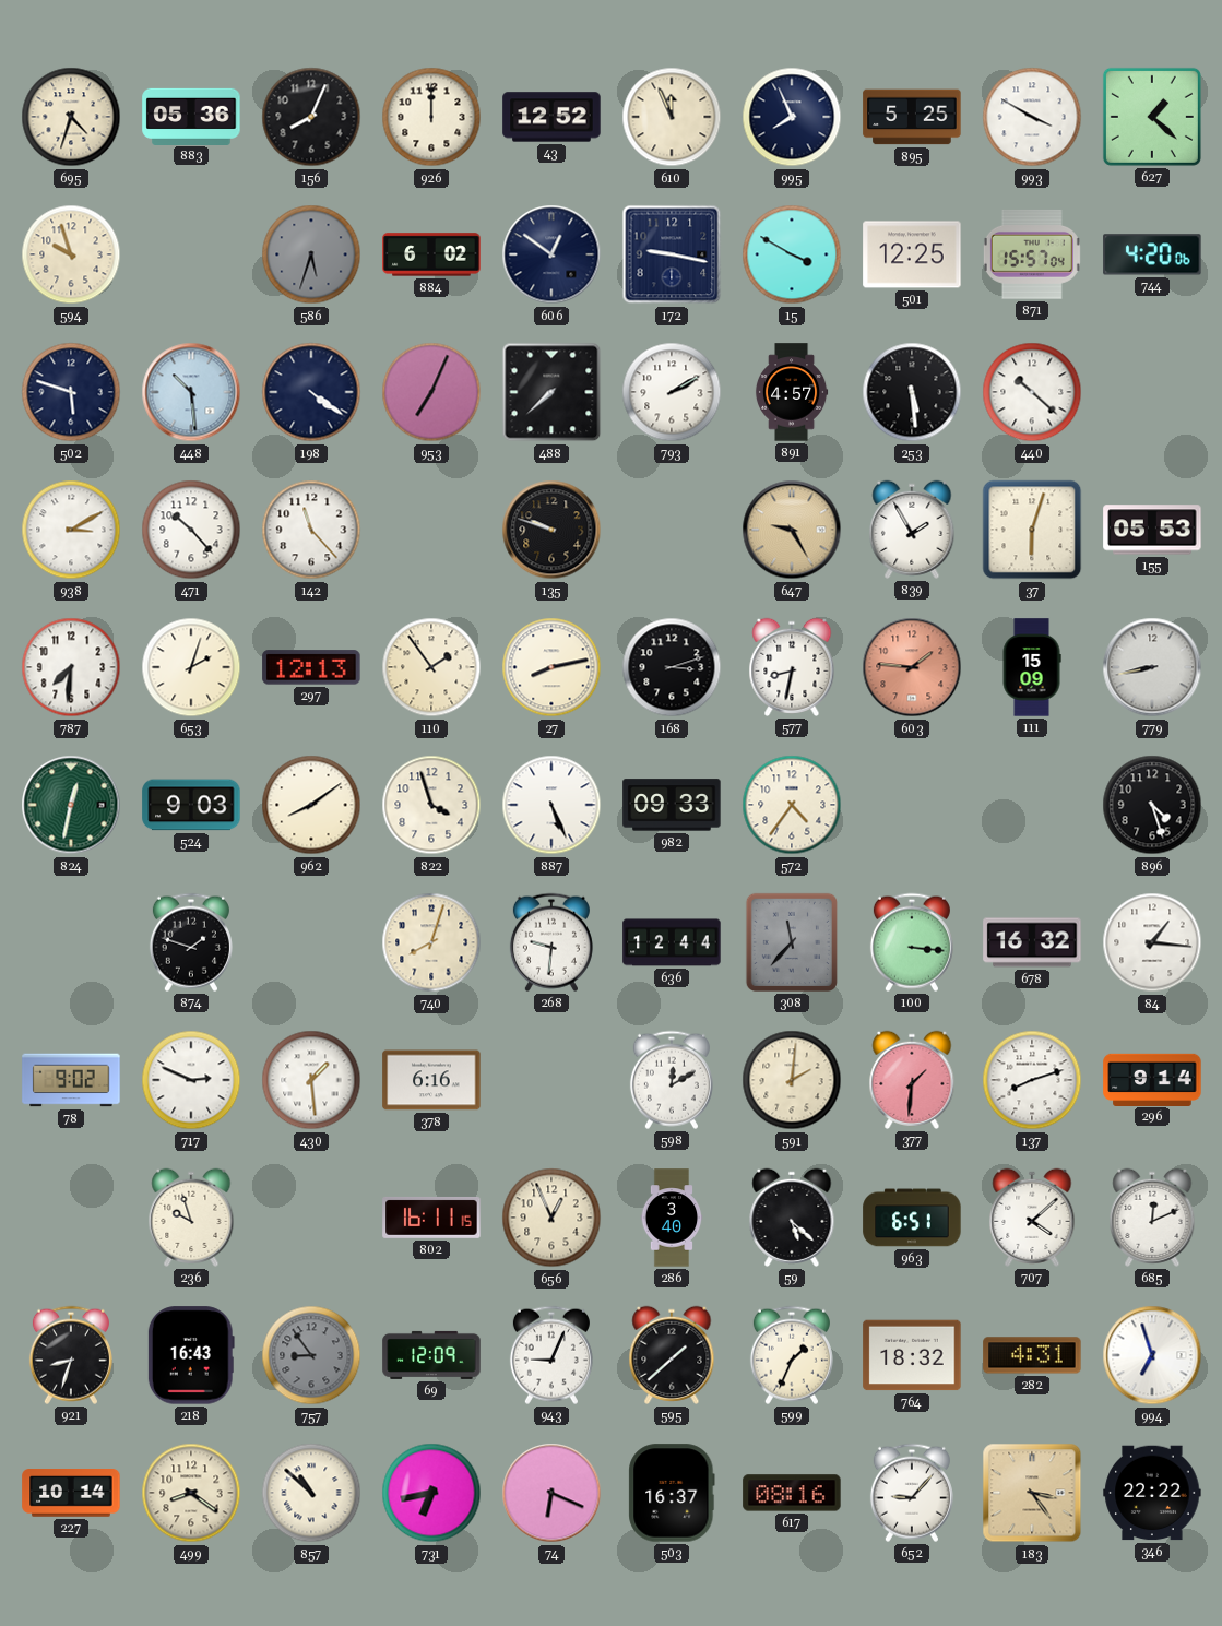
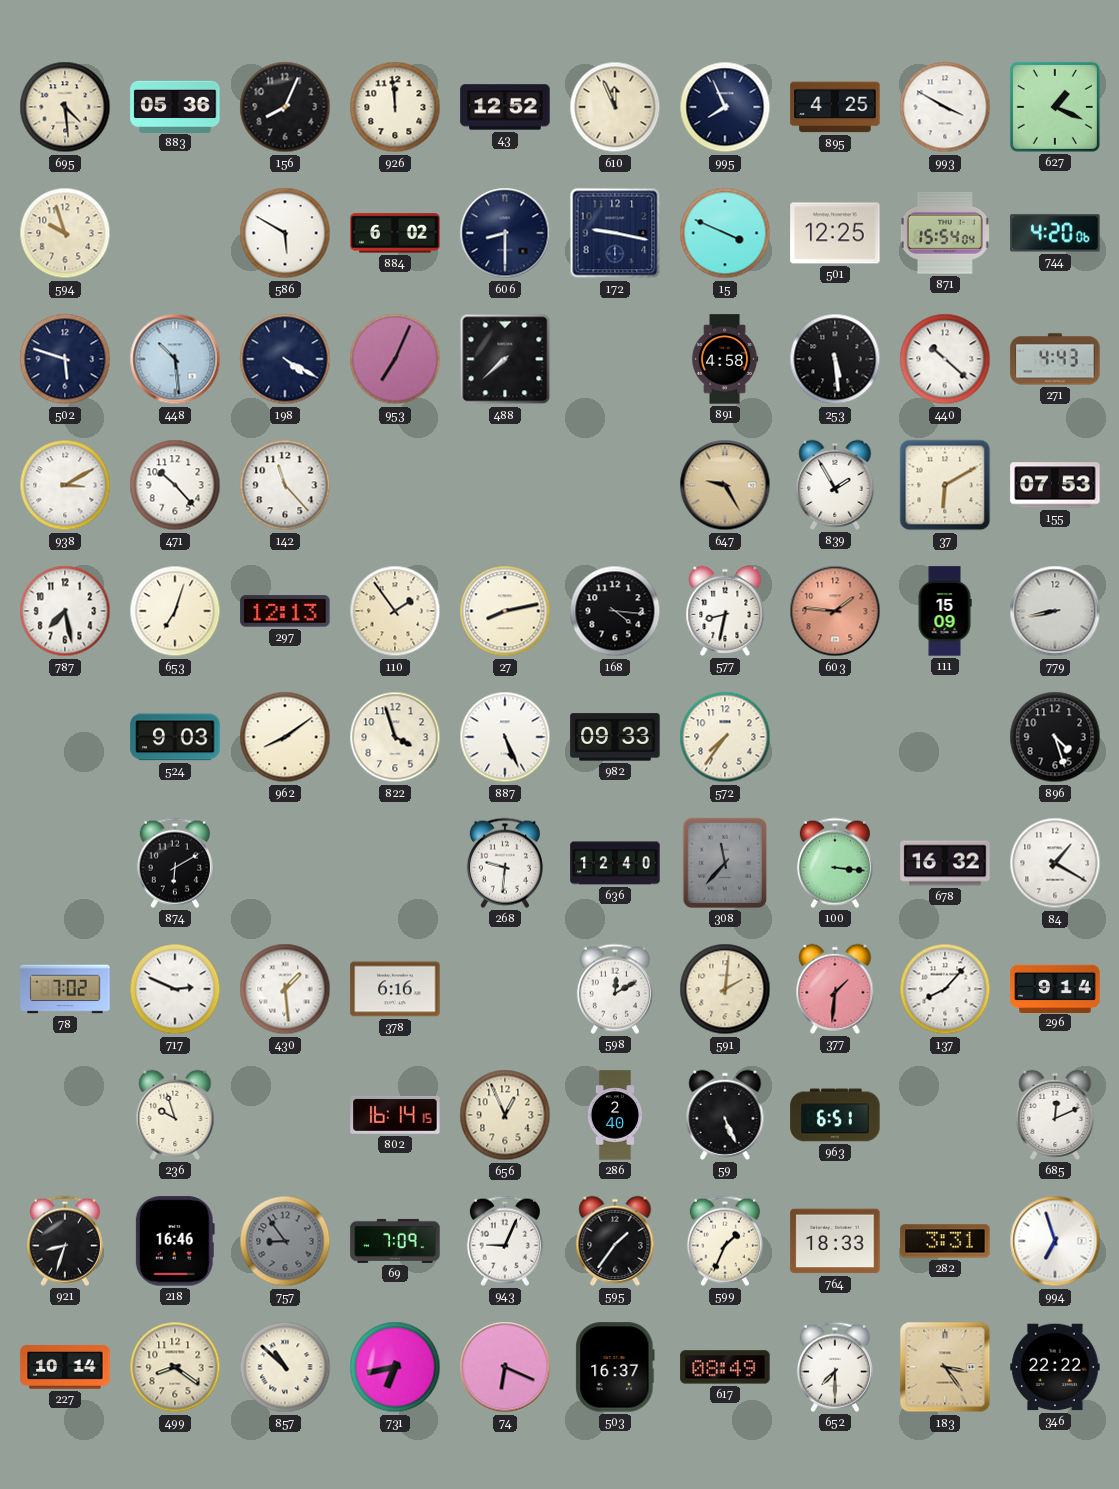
695: 4:33 -> 4:29
926: 12:00 -> 11:59
895: 5:25 -> 4:25
627: 1:22 -> 1:19
586: 5:33 -> 5:50
586 dial: grey -> white
606: 12:51 -> 8:30
15: 3:50 -> 3:49
871: 15:57 -> 15:54
198: 4:21 -> 4:20
793: 2:10 -> none
891: 4:57 -> 4:58
271: none -> 4:43
135: 9:48 -> none
37: 6:03 -> 6:10
155: 05:53 -> 07:53
787: 7:31 -> 7:28
653: 2:03 -> 7:03
168: 3:12 -> 4:16
824: 12:32 -> none
572: 4:36 -> 7:36
874: 1:48 -> 6:10
740: 8:03 -> none
636: 12:44 -> 12:40
84: 1:16 -> 1:20
78: 9:02 -> 7:02
137: 8:12 -> 8:07
802: 16:11 -> 16:14
286: 3:40 -> 2:40
59: 5:22 -> 5:26
707: 4:08 -> none
218: 16:43 -> 16:46
69: 12:09 -> 7:09
595: 1:38 -> 1:36
764: 18:32 -> 18:33
282: 4:31 -> 3:31
617: 08:16 -> 08:49
652: 9:07 -> 7:30
